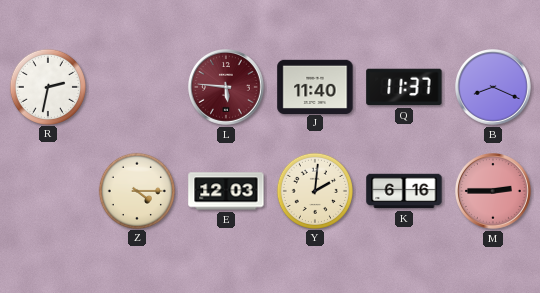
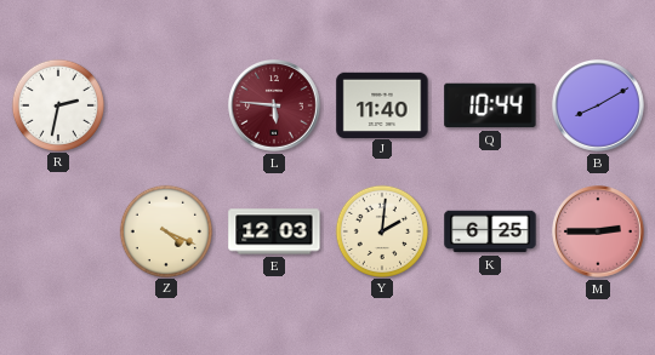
Q: 11:37 -> 10:44
B: 8:19 -> 8:10
Z: 4:15 -> 4:19
K: 6:16 -> 6:25
